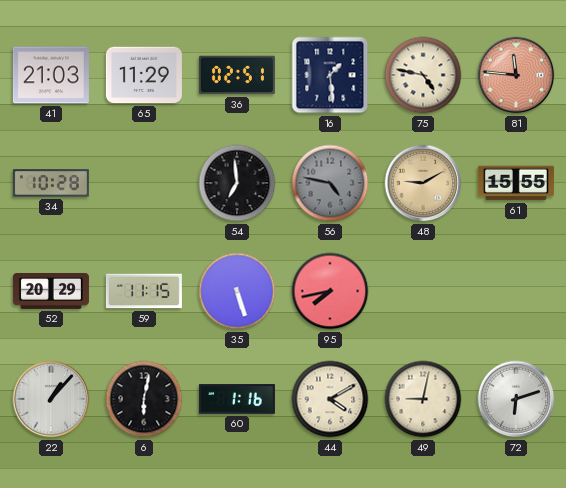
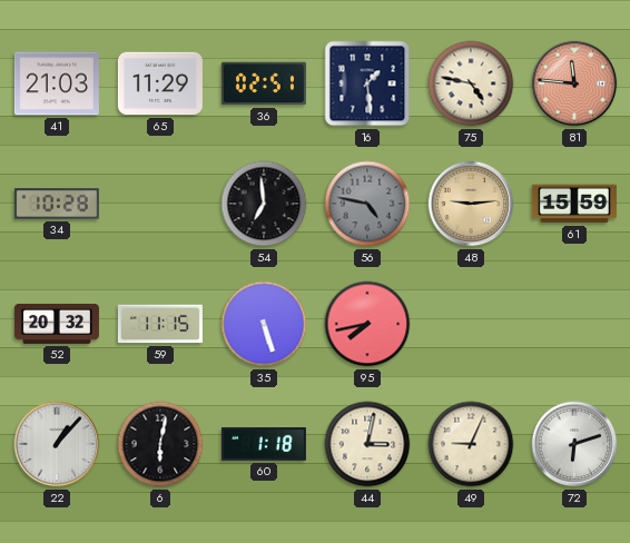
48: 9:10 -> 9:14
61: 15:55 -> 15:59
52: 20:29 -> 20:32
60: 1:16 -> 1:18
44: 4:10 -> 3:02
49: 9:02 -> 9:04
